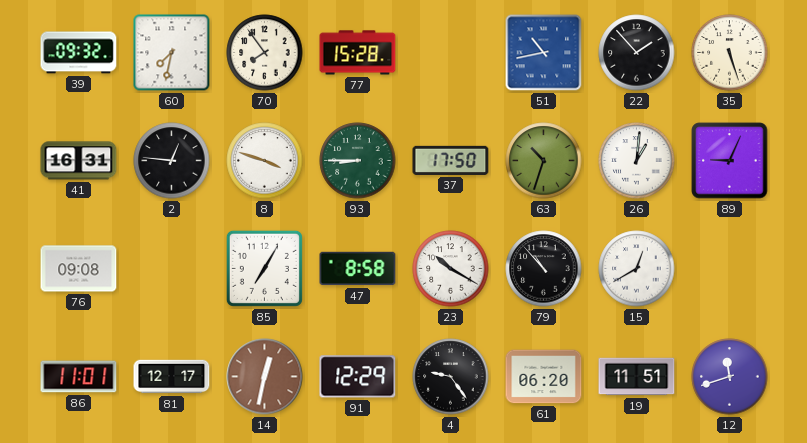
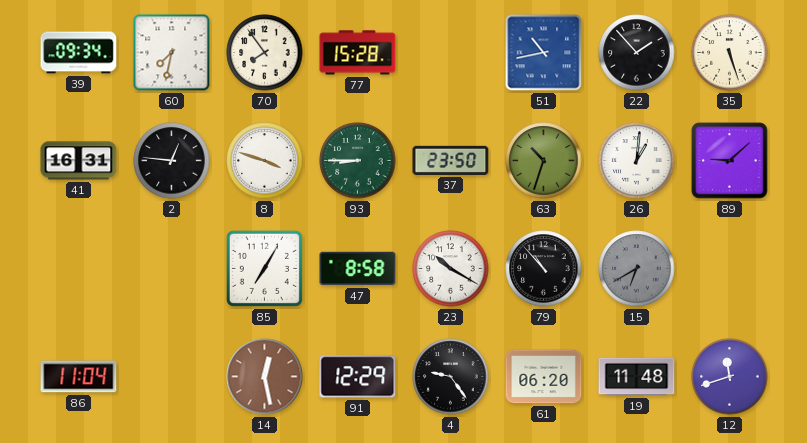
39: 09:32 -> 09:34
37: 17:50 -> 23:50
89: 9:04 -> 9:08
76: 09:08 -> none
15: 12:40 -> 6:40
15 dial: white -> grey
86: 11:01 -> 11:04
81: 12:17 -> none
14: 12:32 -> 12:28
19: 11:51 -> 11:48
